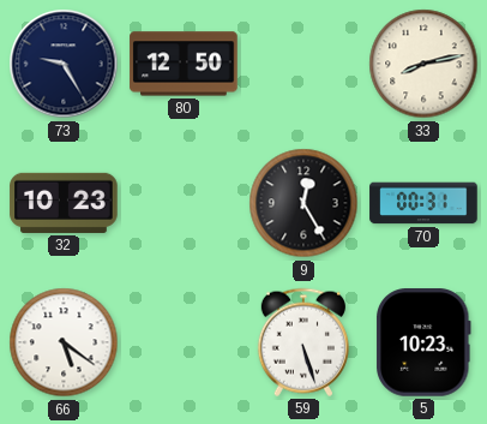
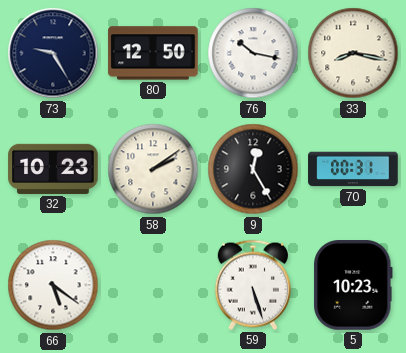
76: none -> 10:17
33: 8:13 -> 8:17
58: none -> 2:09
